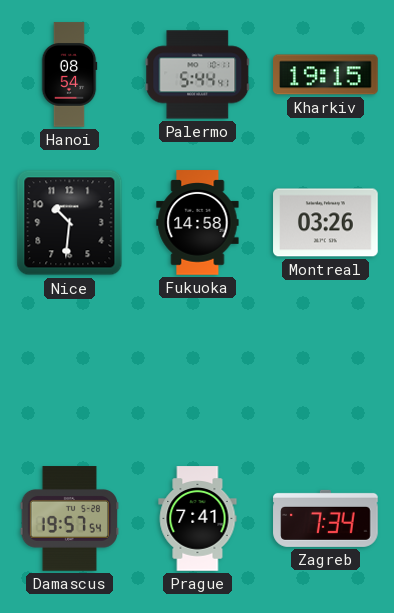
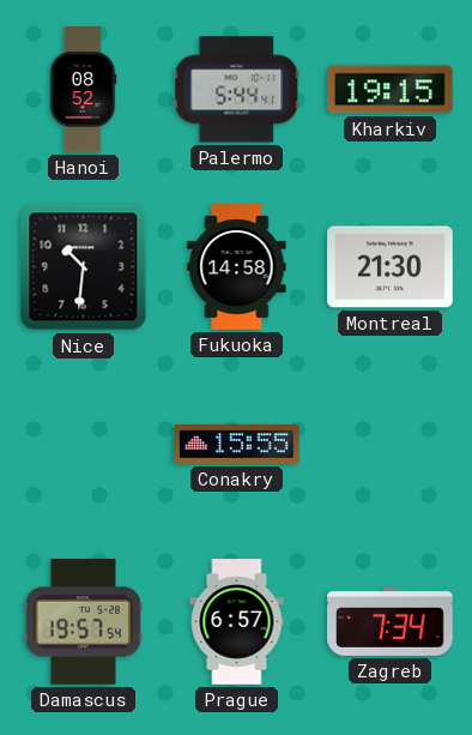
Hanoi: 08:54 -> 08:52
Montreal: 03:26 -> 21:30
Conakry: none -> 15:55
Prague: 7:41 -> 6:57
